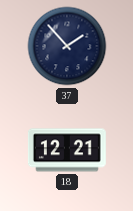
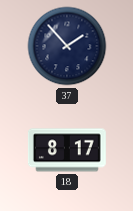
18: 12:21 -> 8:17
